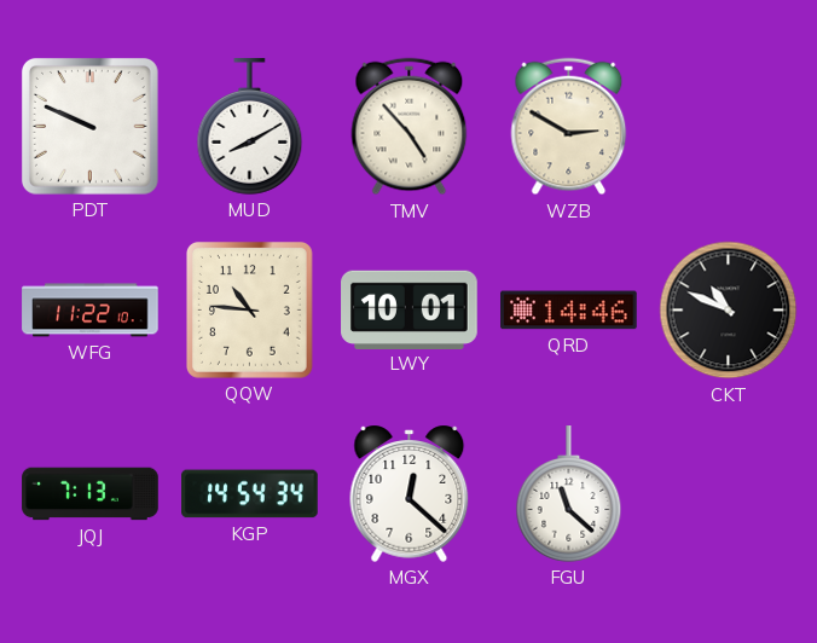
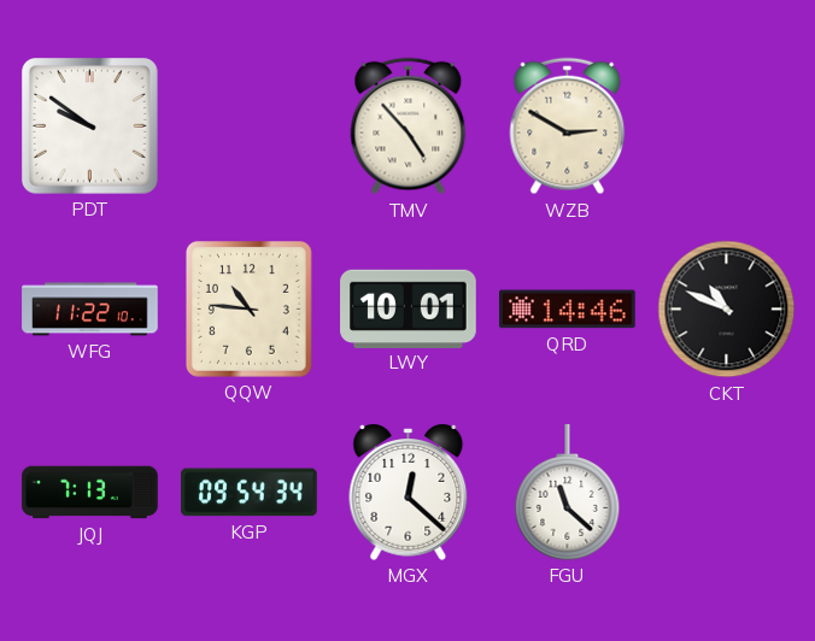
PDT: 9:49 -> 9:51
MUD: 8:10 -> none
KGP: 14:54 -> 09:54
